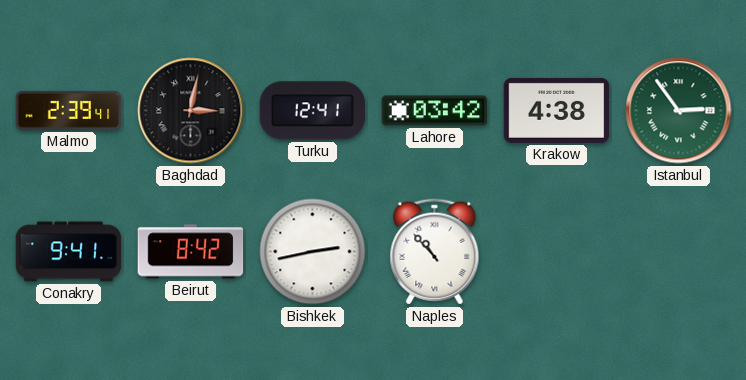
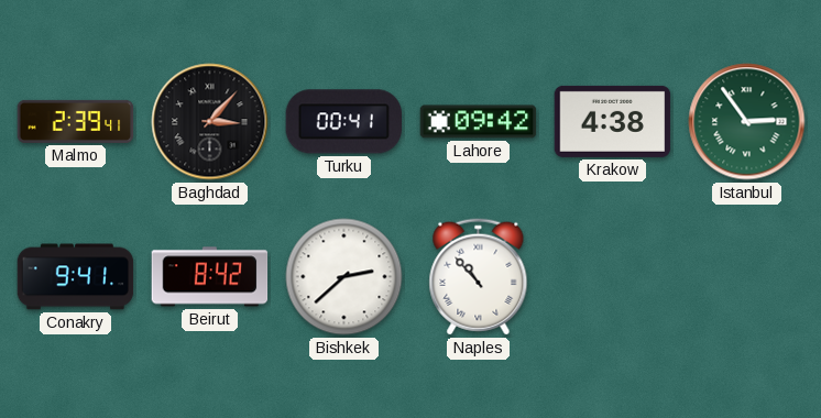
Baghdad: 3:02 -> 3:07
Turku: 12:41 -> 00:41
Lahore: 03:42 -> 09:42
Bishkek: 2:43 -> 2:38
